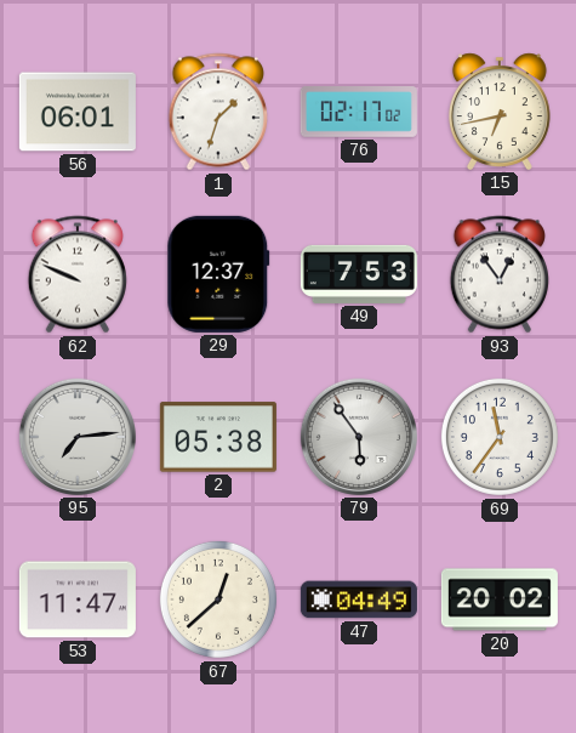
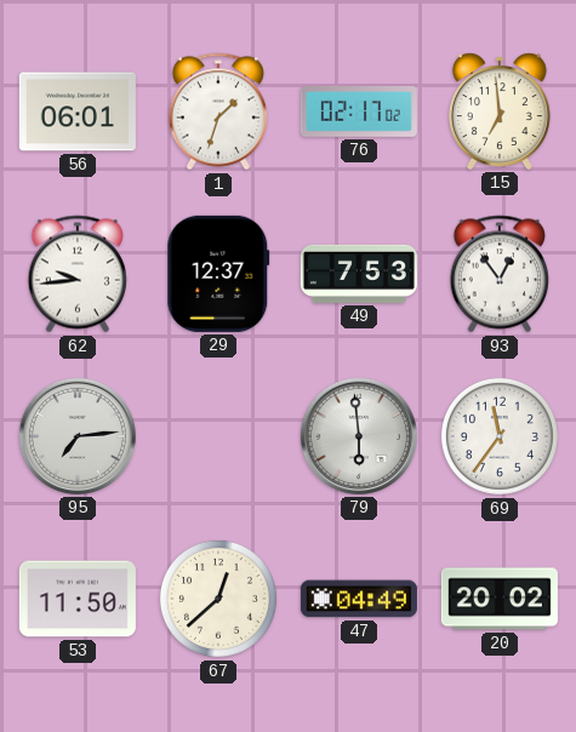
15: 6:43 -> 6:59
62: 9:49 -> 9:44
2: 05:38 -> none
79: 5:54 -> 5:59
53: 11:47 -> 11:50
